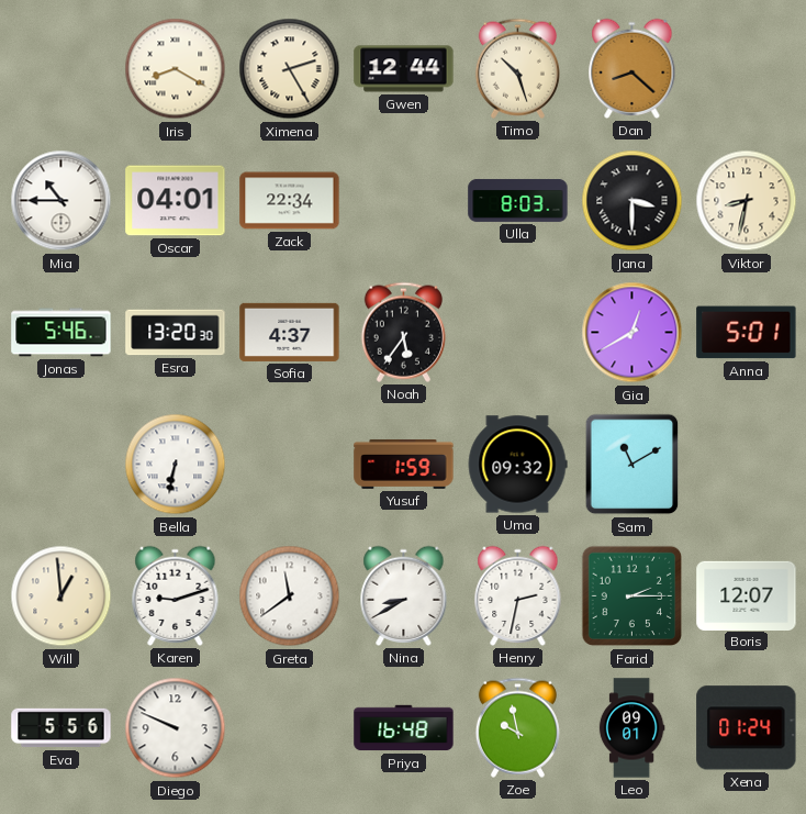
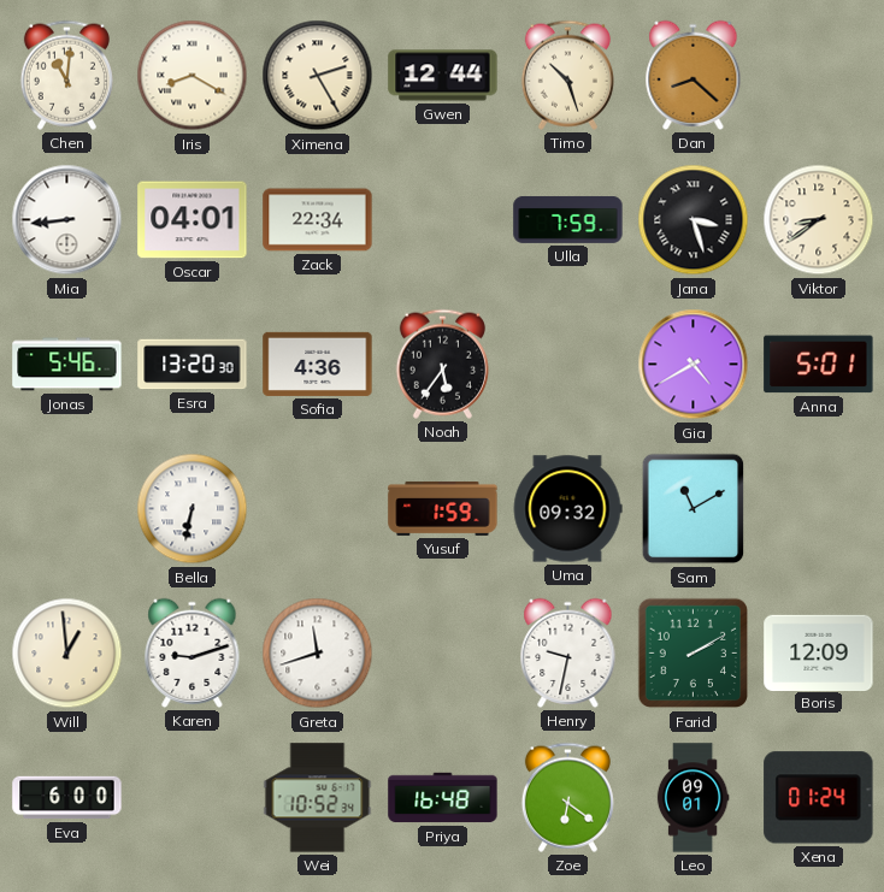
Chen: none -> 11:01
Mia: 10:45 -> 8:44
Ulla: 8:03 -> 7:59
Jana: 3:30 -> 3:27
Viktor: 8:32 -> 8:39
Sofia: 4:37 -> 4:36
Gia: 12:40 -> 4:40
Greta: 11:39 -> 11:42
Nina: 8:40 -> none
Henry: 2:32 -> 9:32
Farid: 2:15 -> 2:10
Boris: 12:07 -> 12:09
Eva: 5:56 -> 6:00
Diego: 9:49 -> none
Wei: none -> 10:52
Zoe: 9:58 -> 6:21
